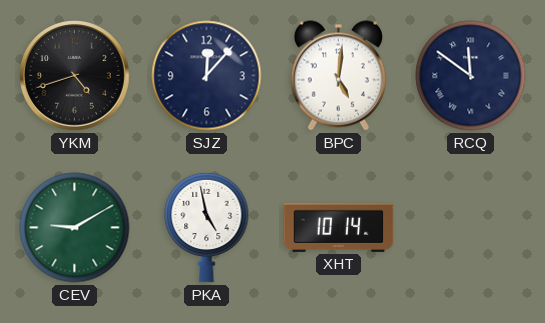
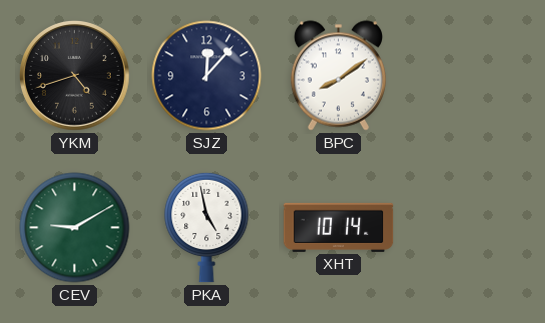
BPC: 5:01 -> 8:09
RCQ: 11:51 -> none
